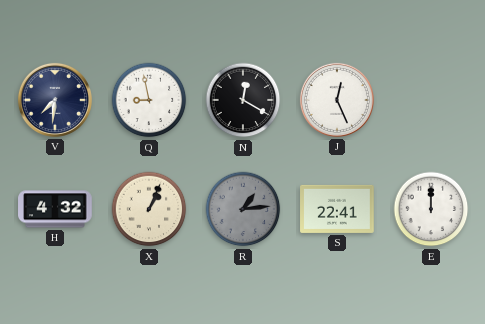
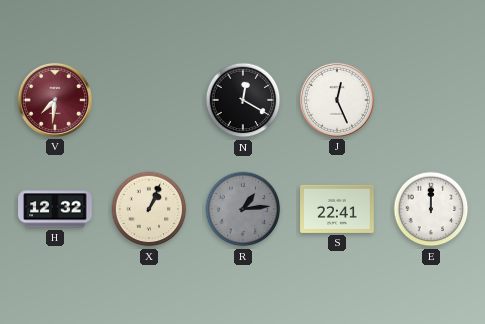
V dial: navy -> burgundy
Q: 8:58 -> none
H: 4:32 -> 12:32
